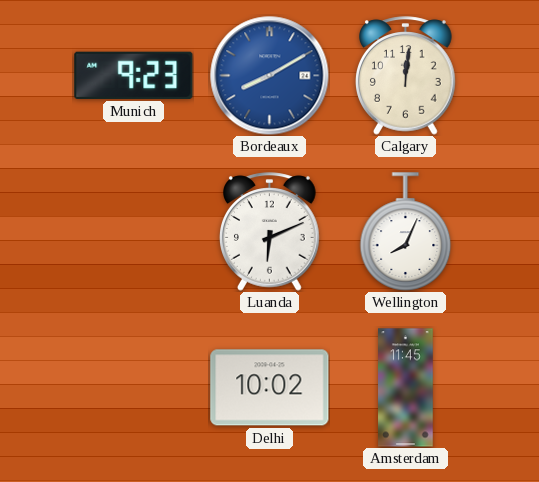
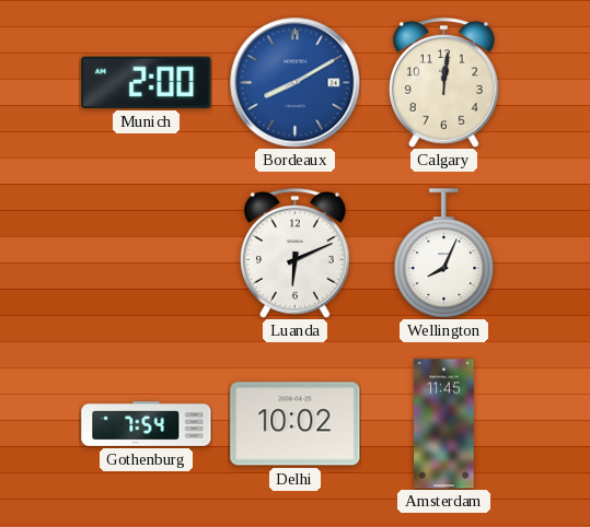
Munich: 9:23 -> 2:00
Gothenburg: none -> 7:54
